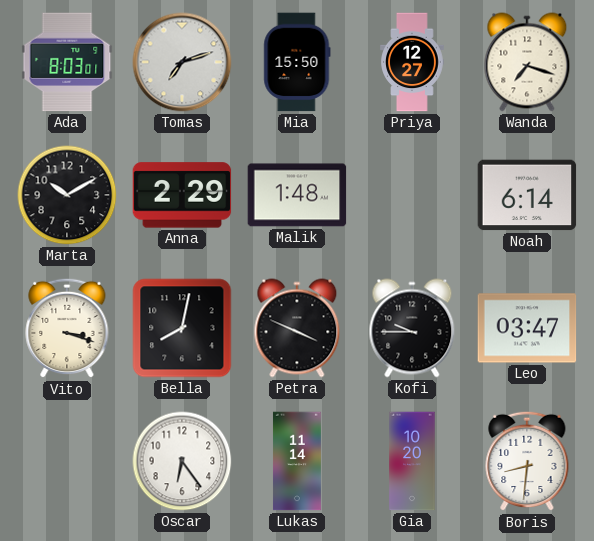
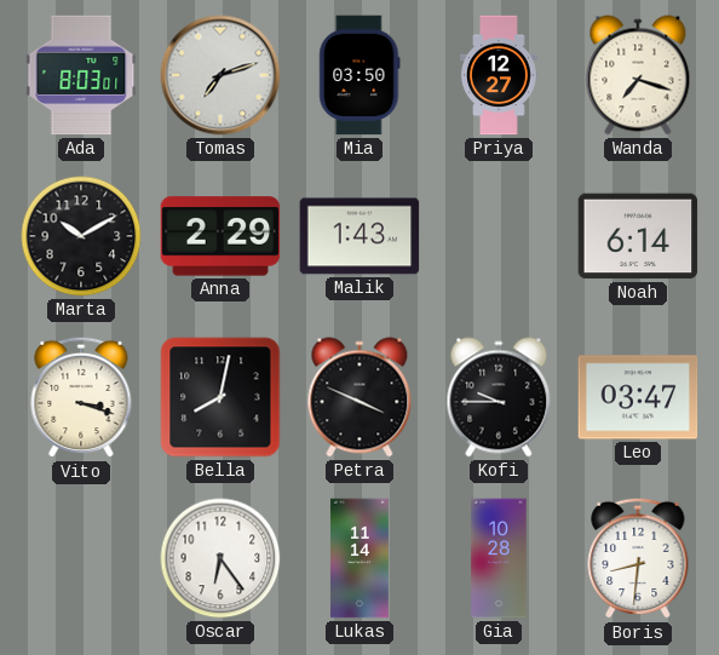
Mia: 15:50 -> 03:50
Malik: 1:48 -> 1:43
Gia: 10:20 -> 10:28
